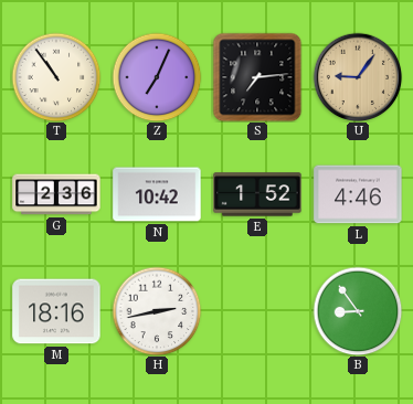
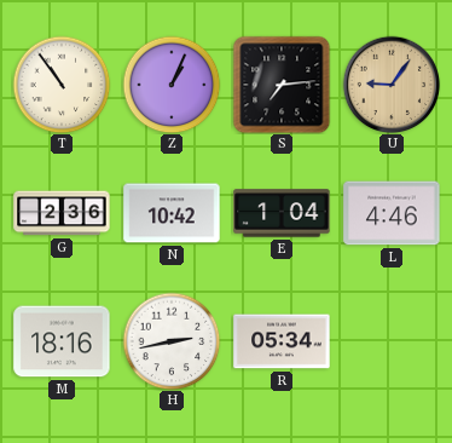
Z: 7:04 -> 1:04
E: 1:52 -> 1:04
R: none -> 05:34
B: 8:54 -> none
